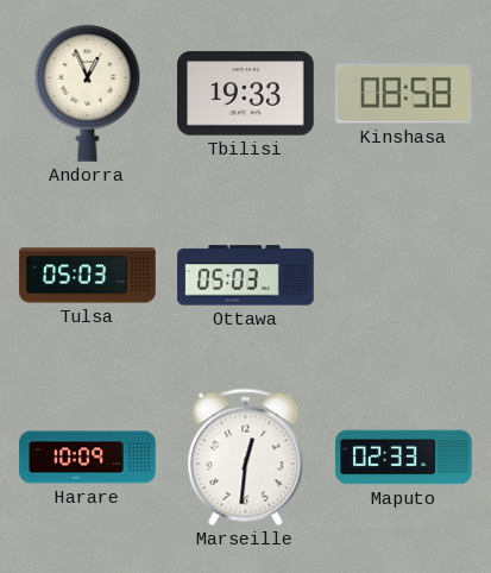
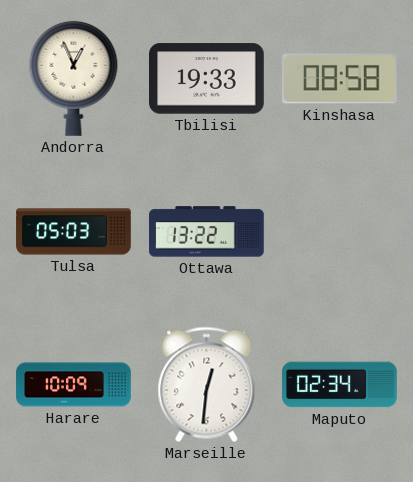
Ottawa: 05:03 -> 13:22
Maputo: 02:33 -> 02:34
